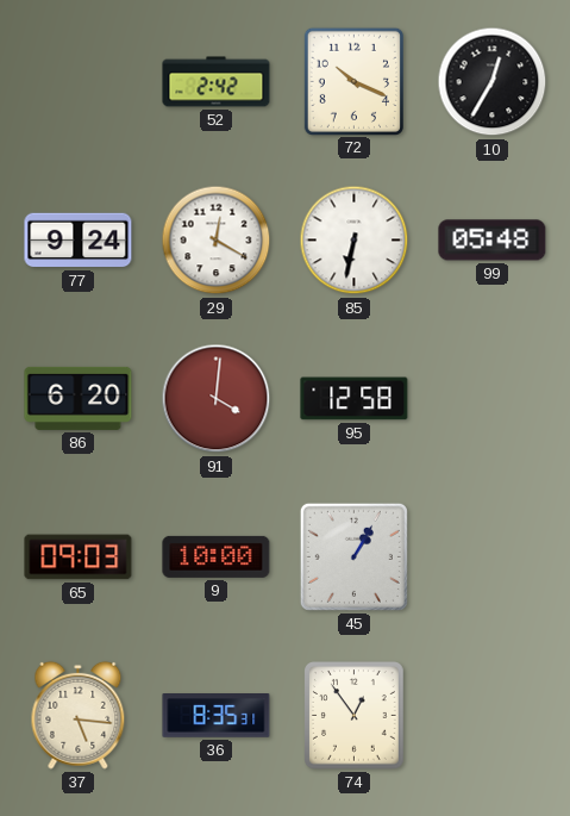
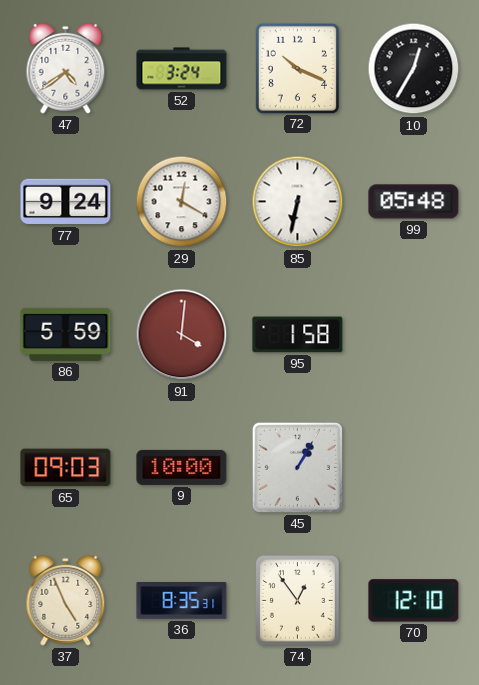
47: none -> 4:39
52: 2:42 -> 3:24
86: 6:20 -> 5:59
95: 12:58 -> 1:58
37: 5:16 -> 4:56
70: none -> 12:10
